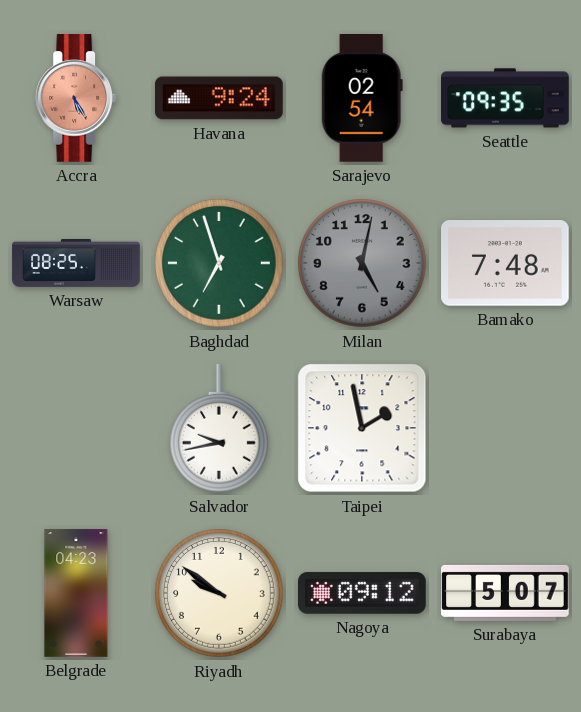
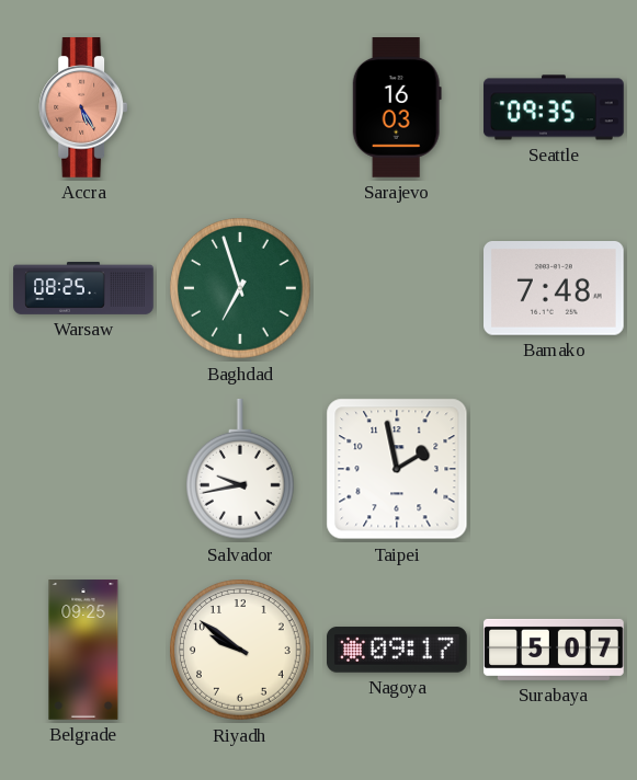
Havana: 9:24 -> none
Sarajevo: 02:54 -> 16:03
Milan: 5:02 -> none
Belgrade: 04:23 -> 09:25
Nagoya: 09:12 -> 09:17
